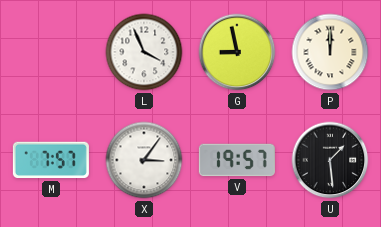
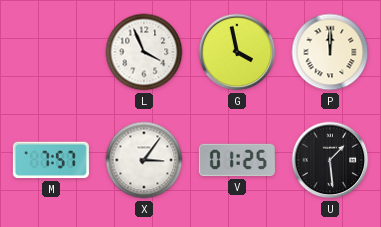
G: 8:58 -> 3:58
V: 19:57 -> 01:25
